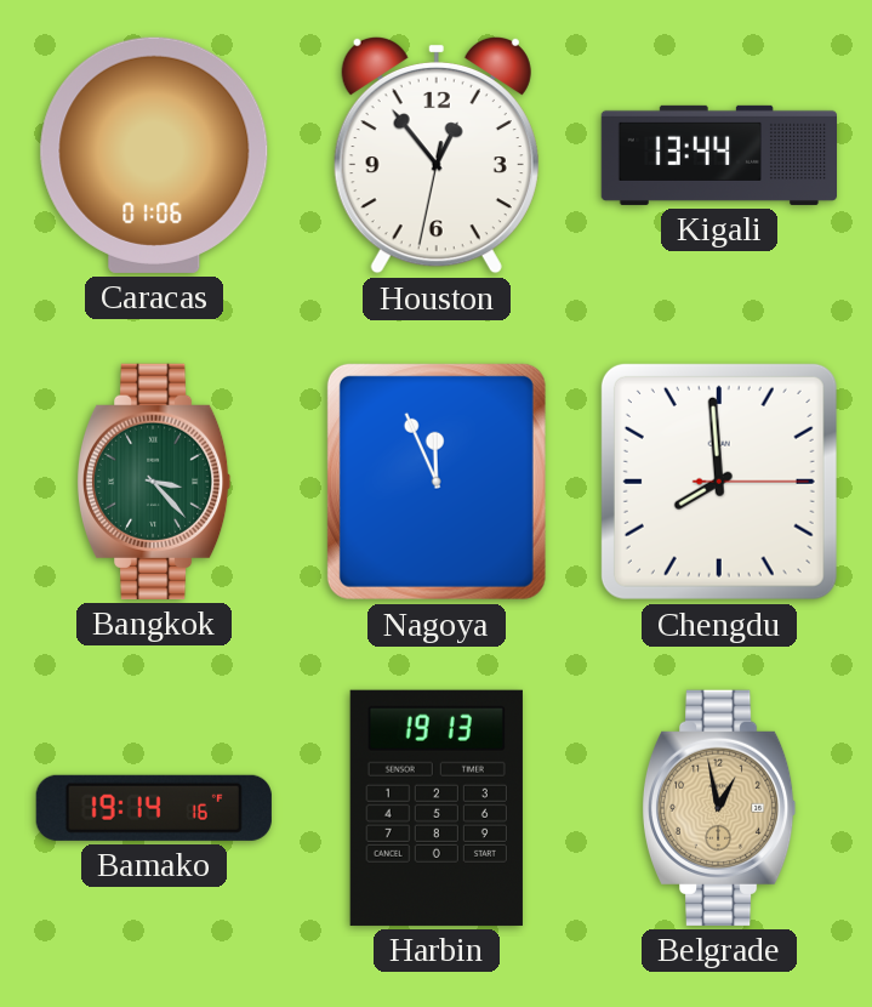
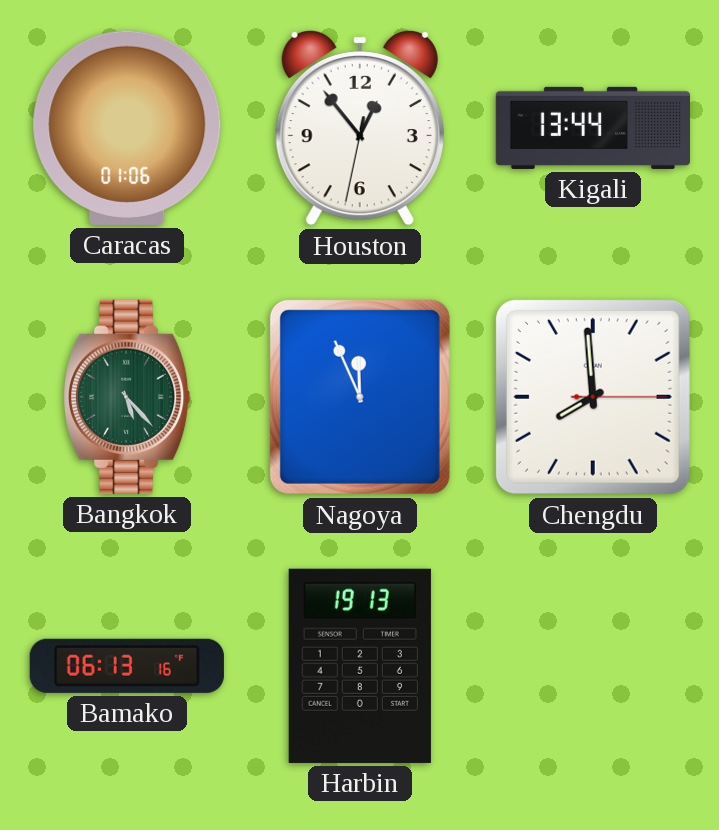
Bangkok: 3:23 -> 5:23
Bamako: 19:14 -> 06:13
Belgrade: 12:58 -> none
